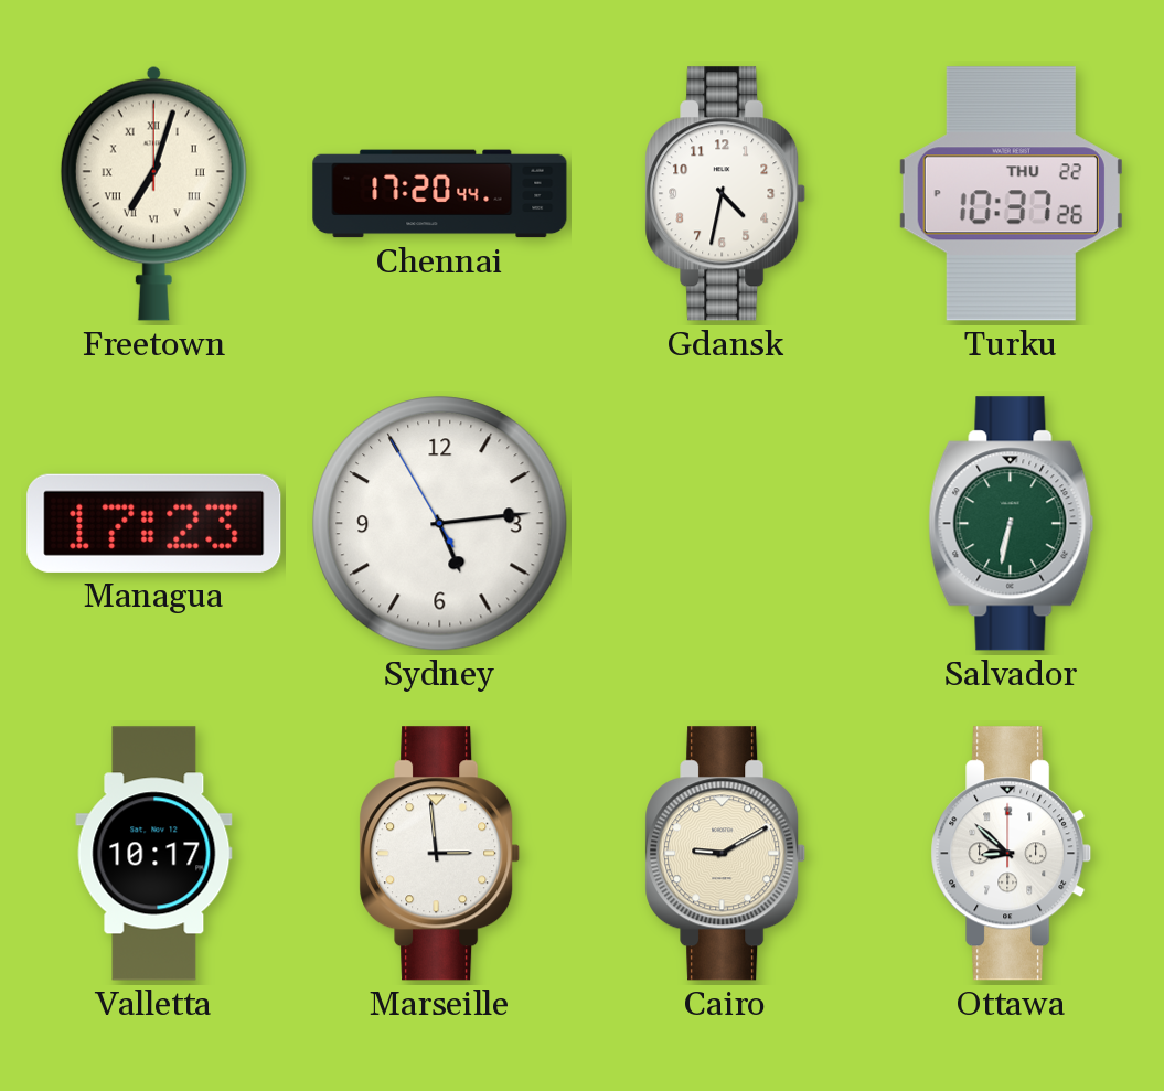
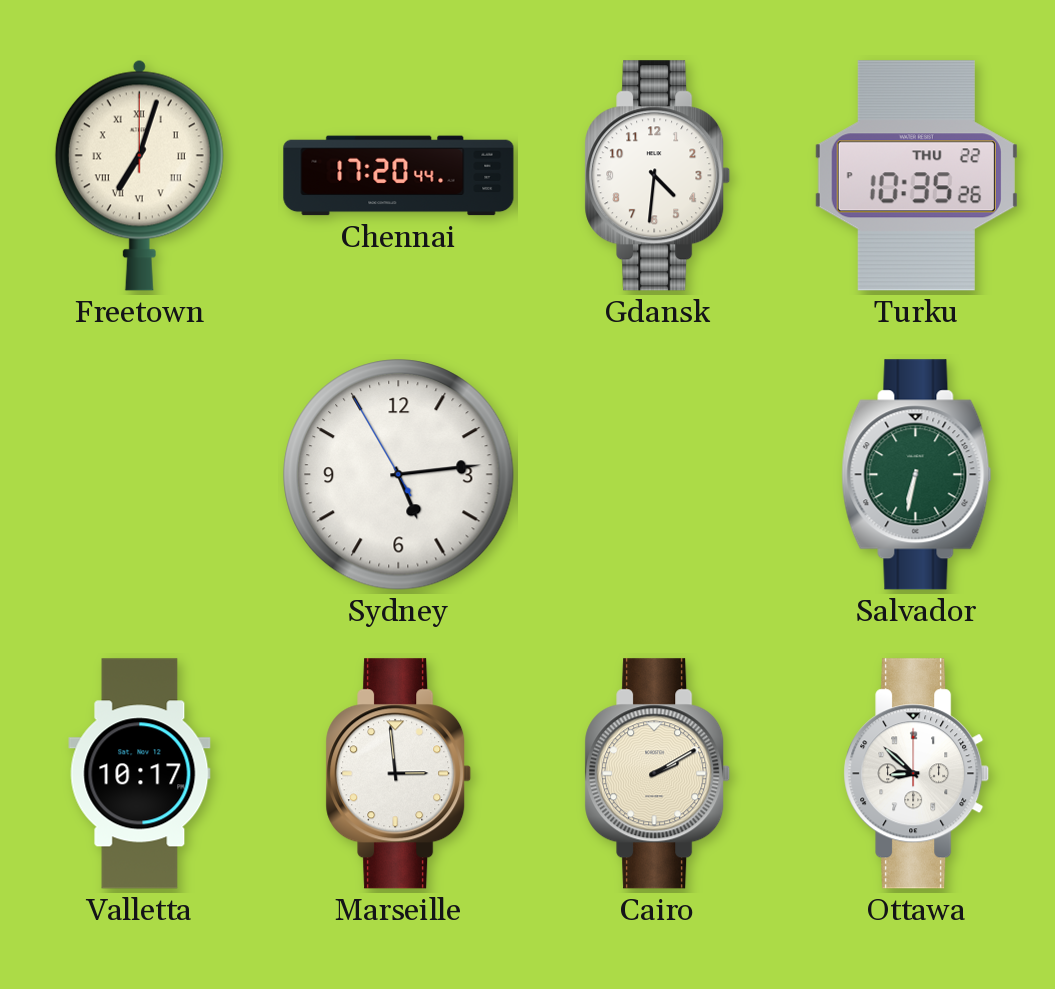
Gdansk: 4:32 -> 4:31
Turku: 10:37 -> 10:35
Managua: 17:23 -> none
Cairo: 9:10 -> 2:10
